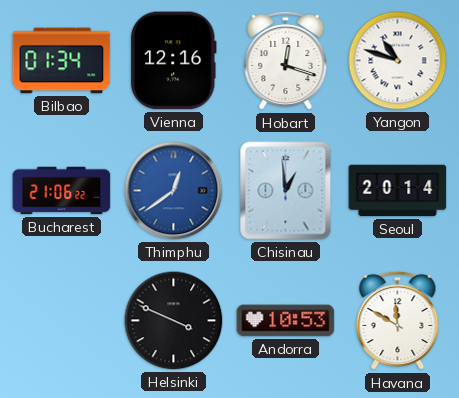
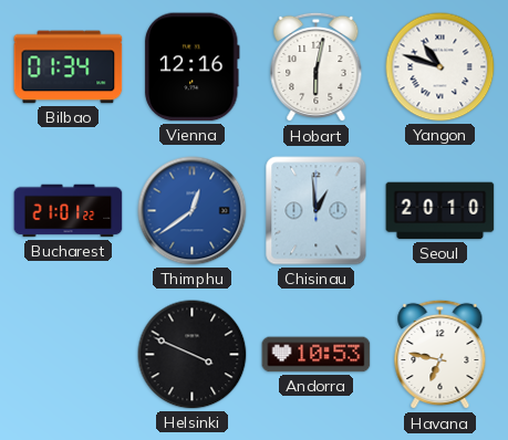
Hobart: 12:18 -> 6:02
Bucharest: 21:06 -> 21:01
Seoul: 20:14 -> 20:10
Havana: 11:50 -> 6:47
